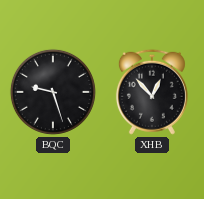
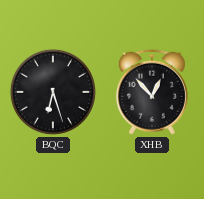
BQC: 9:27 -> 6:27
